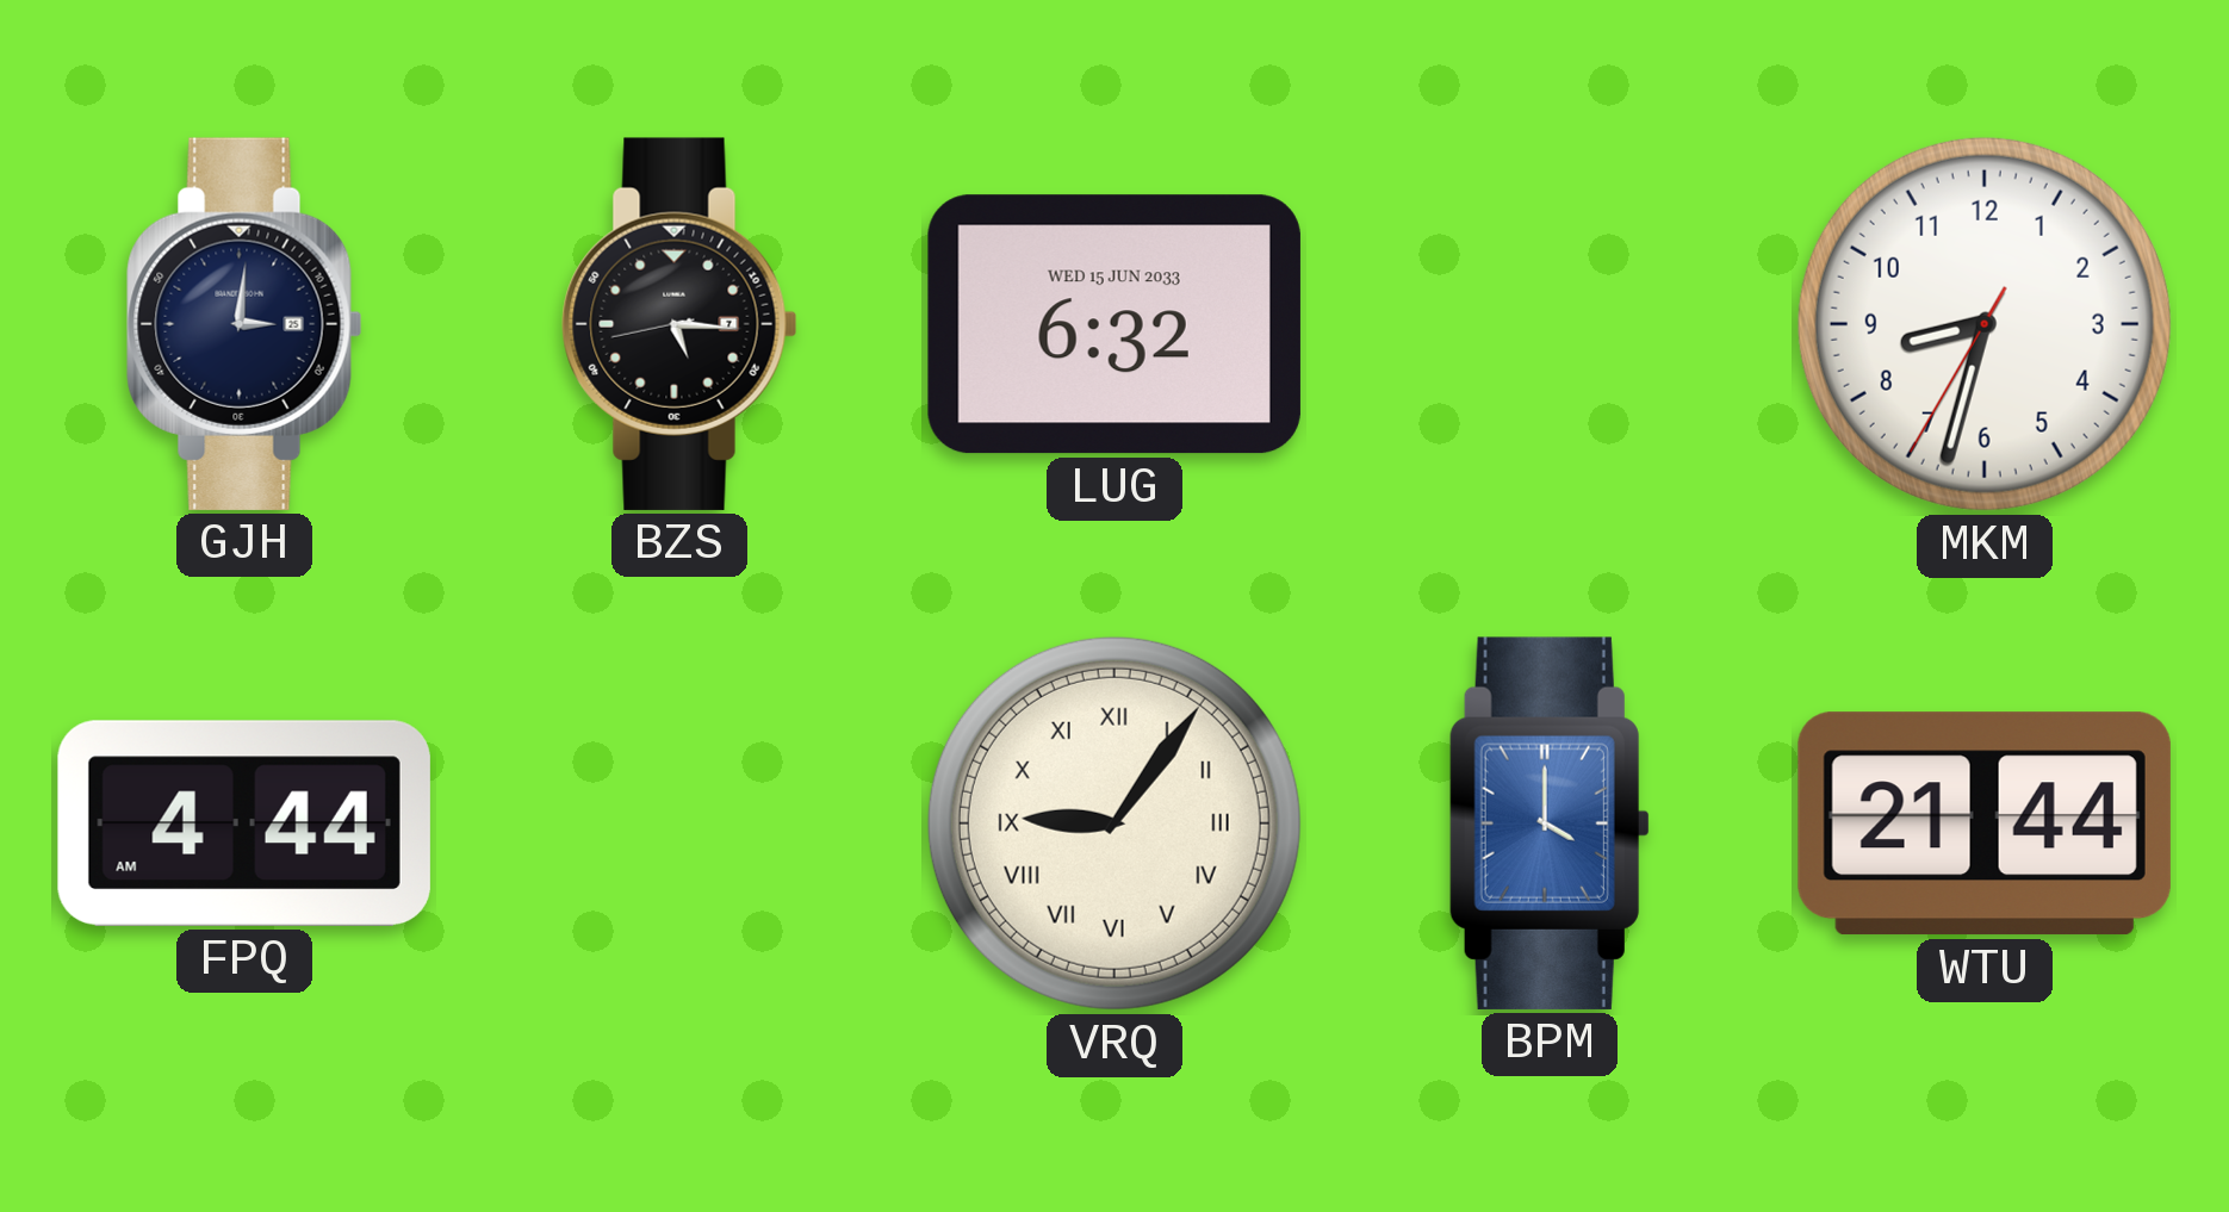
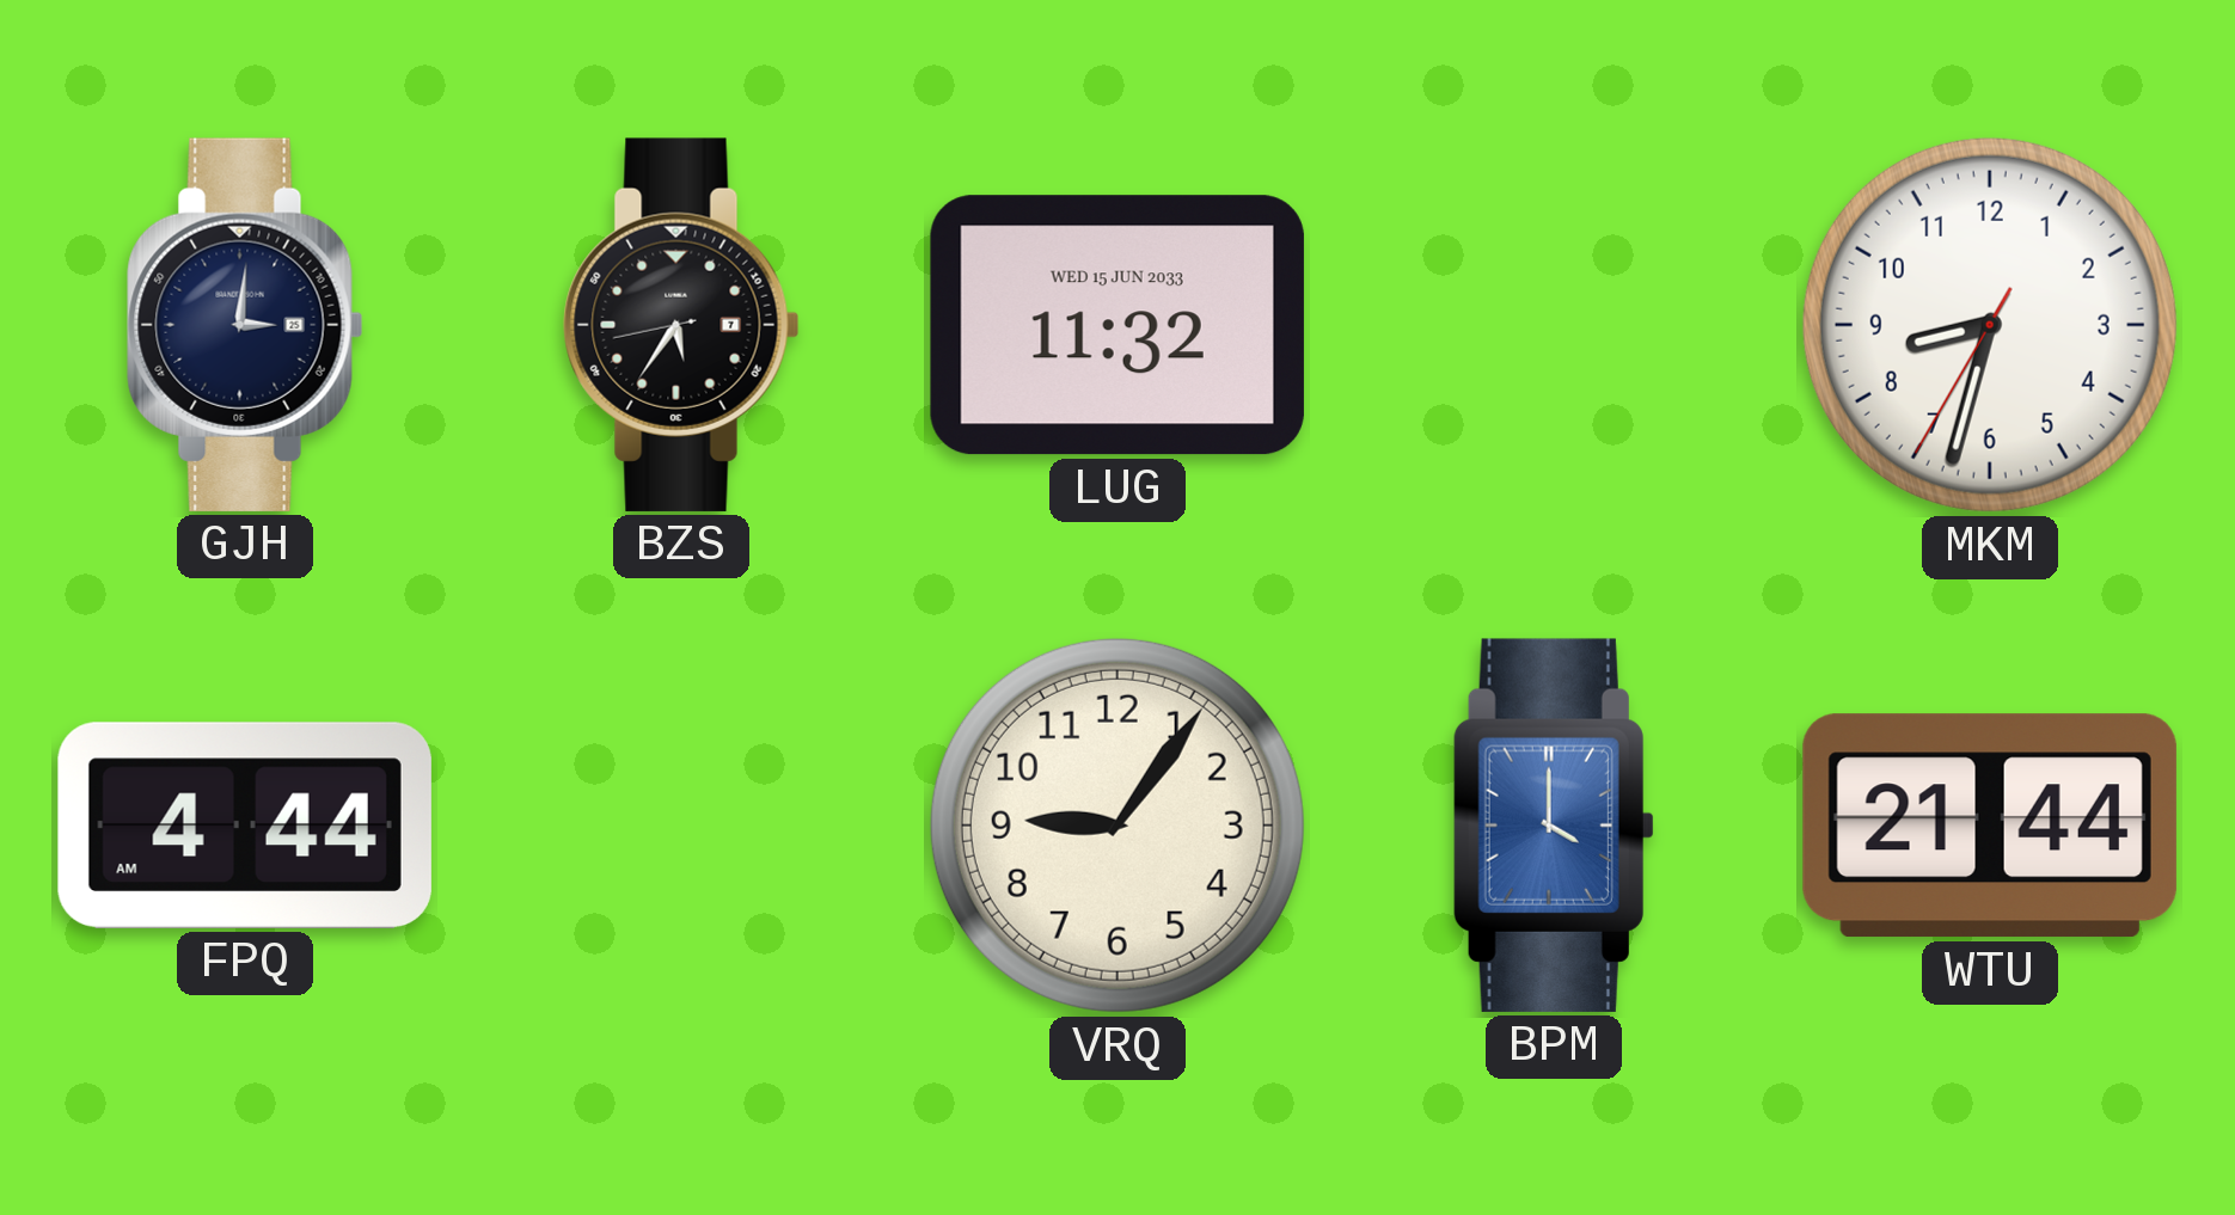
BZS: 5:15 -> 5:35
LUG: 6:32 -> 11:32
VRQ numerals: Roman -> Arabic
